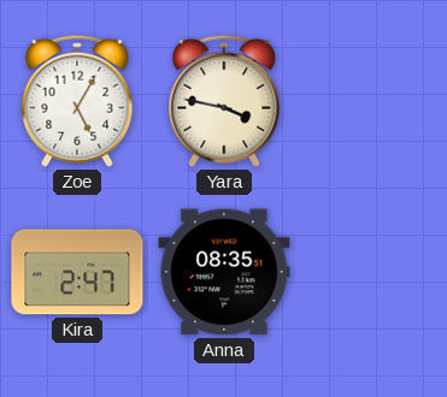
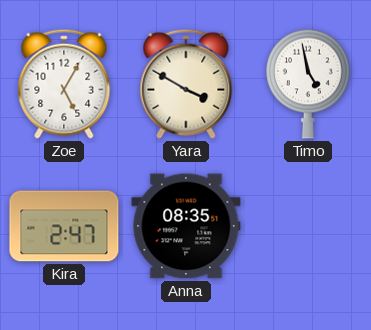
Yara: 3:47 -> 3:50
Timo: none -> 4:58
